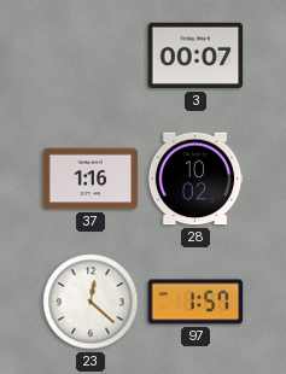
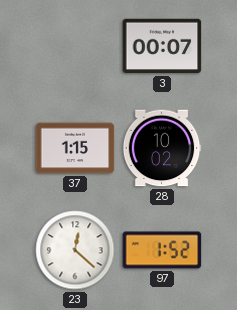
37: 1:16 -> 1:15
97: 1:57 -> 1:52
